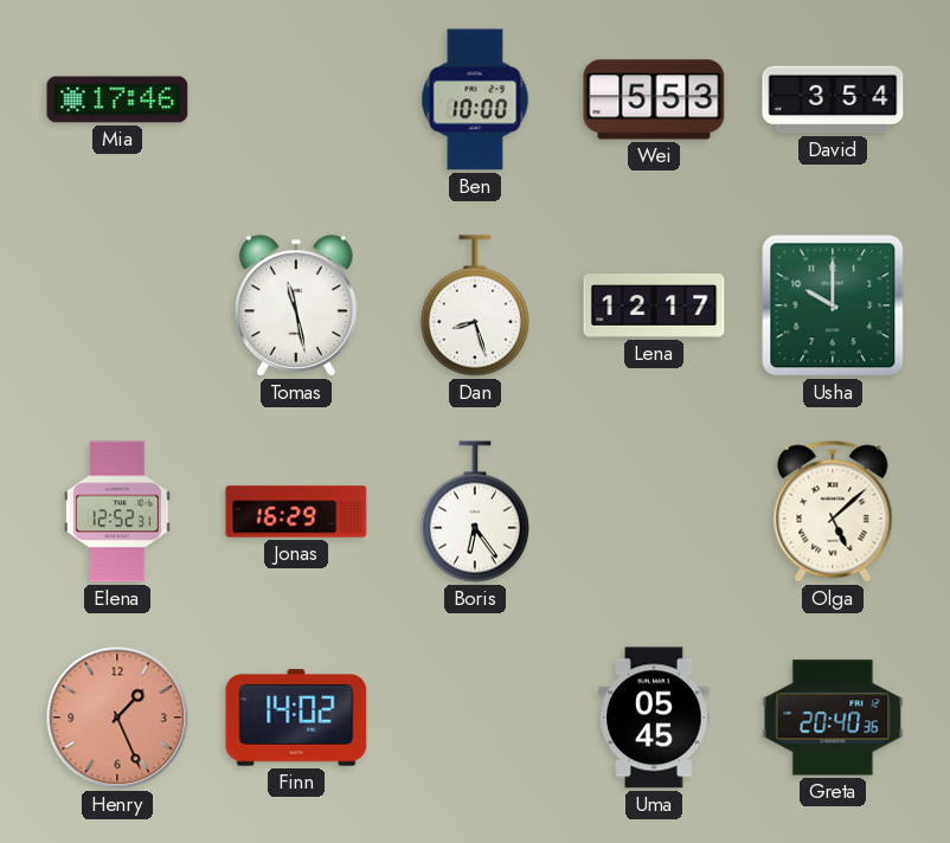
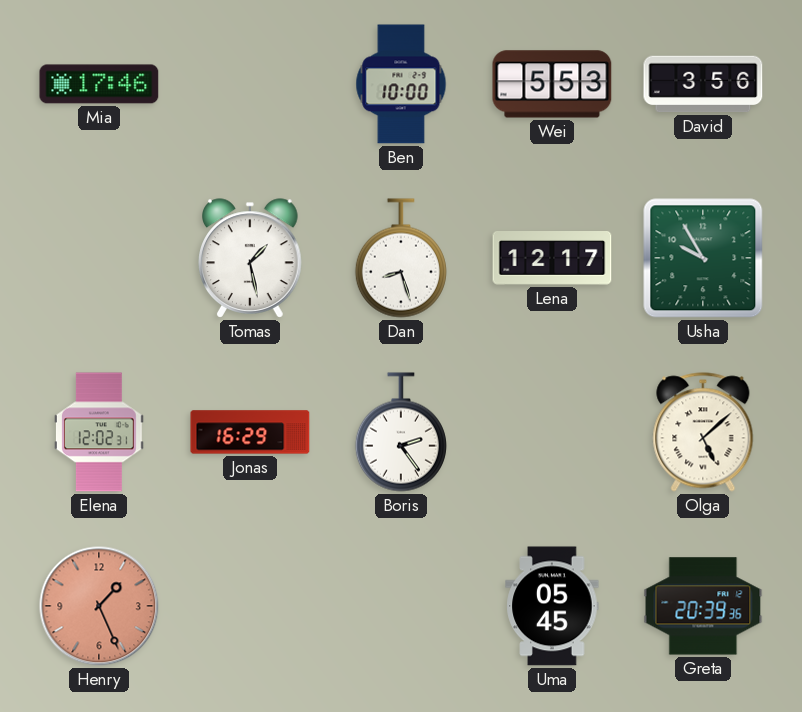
David: 3:54 -> 3:56
Tomas: 11:28 -> 1:28
Usha: 10:00 -> 9:55
Elena: 12:52 -> 12:02
Boris: 6:24 -> 2:24
Finn: 14:02 -> none
Greta: 20:40 -> 20:39
